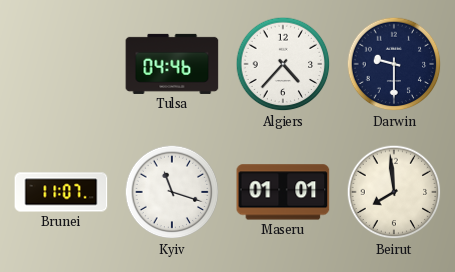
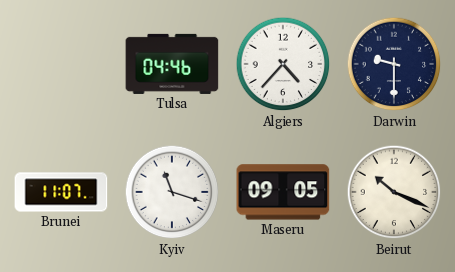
Maseru: 01:01 -> 09:05
Beirut: 7:59 -> 10:19
